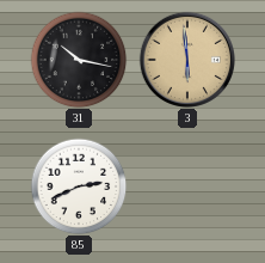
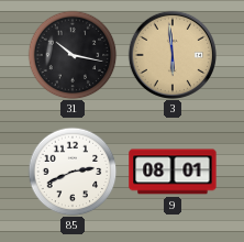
9: none -> 08:01
